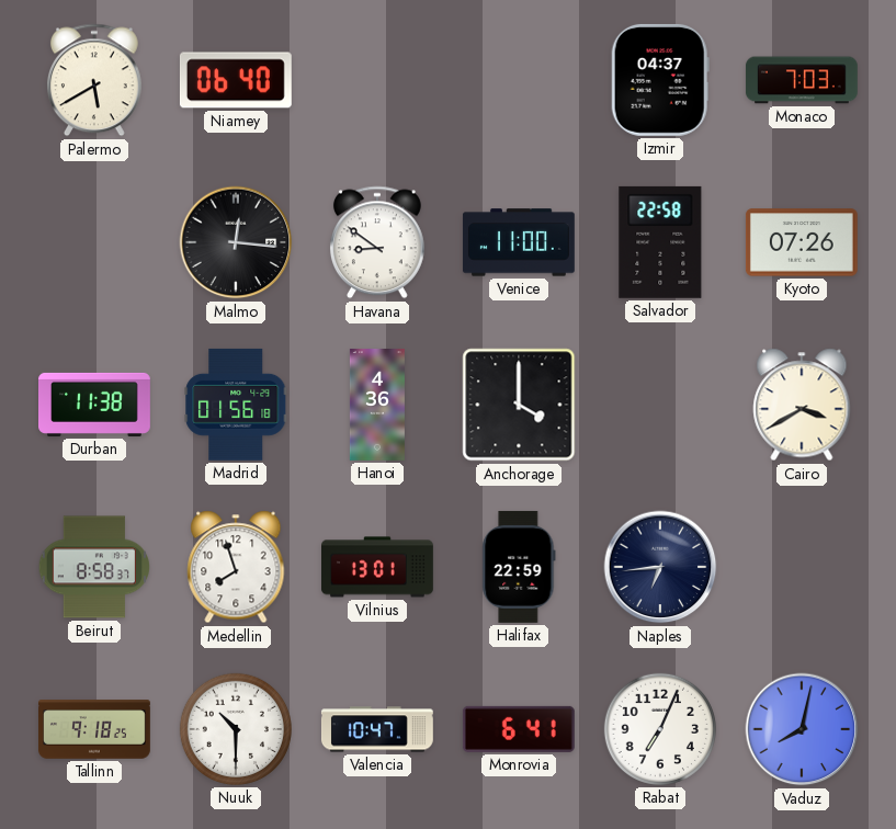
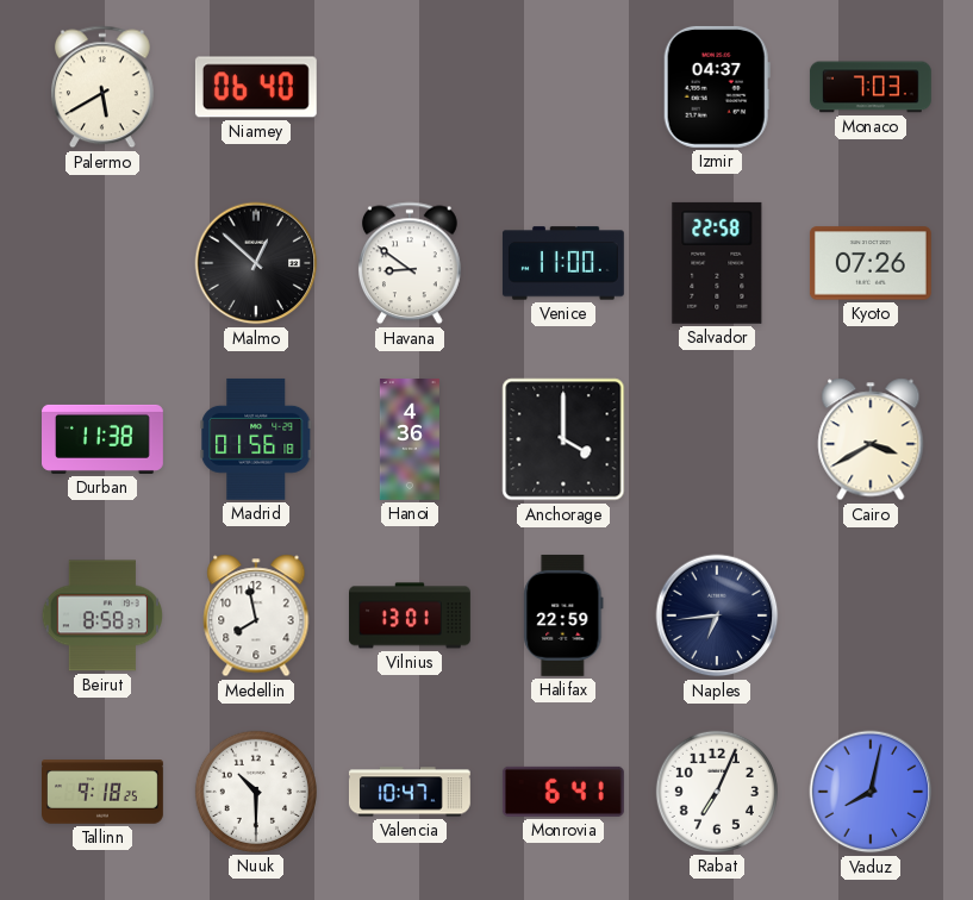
Malmo: 12:16 -> 12:52
Medellin: 7:57 -> 7:58
